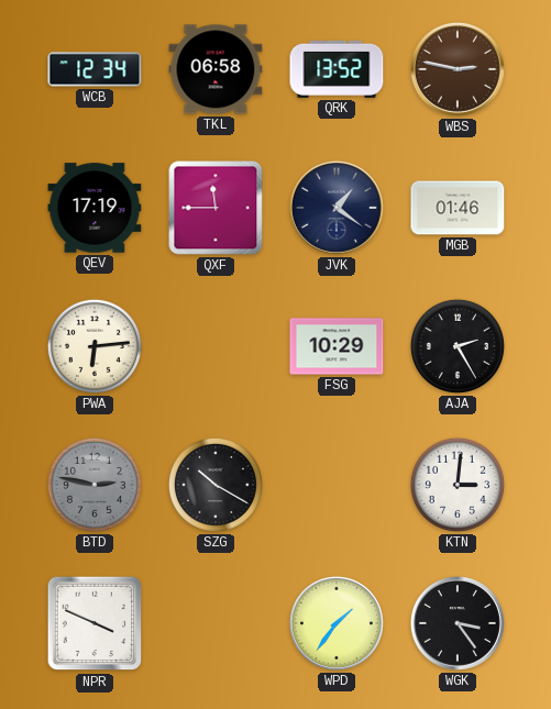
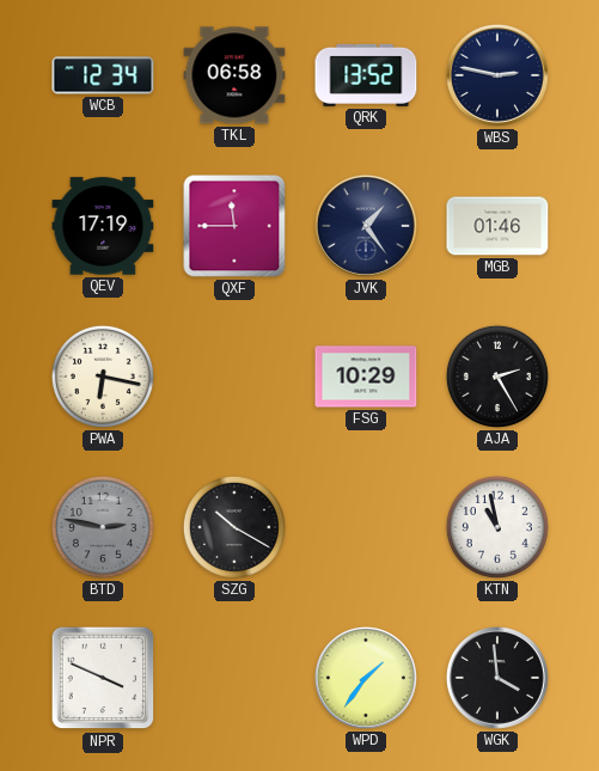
WBS dial: brown -> navy
JVK: 1:21 -> 1:24
PWA: 6:14 -> 6:17
KTN: 3:01 -> 10:58
WGK: 3:24 -> 3:59
